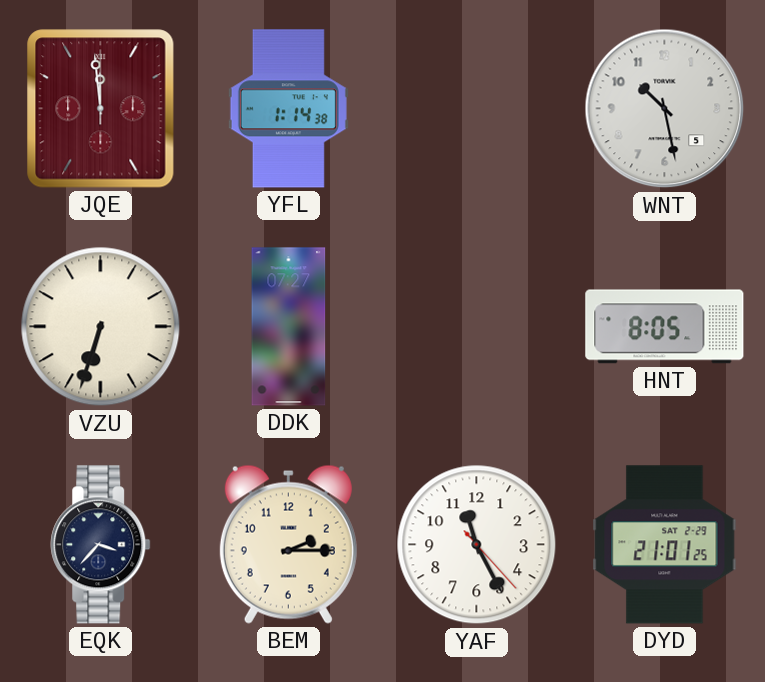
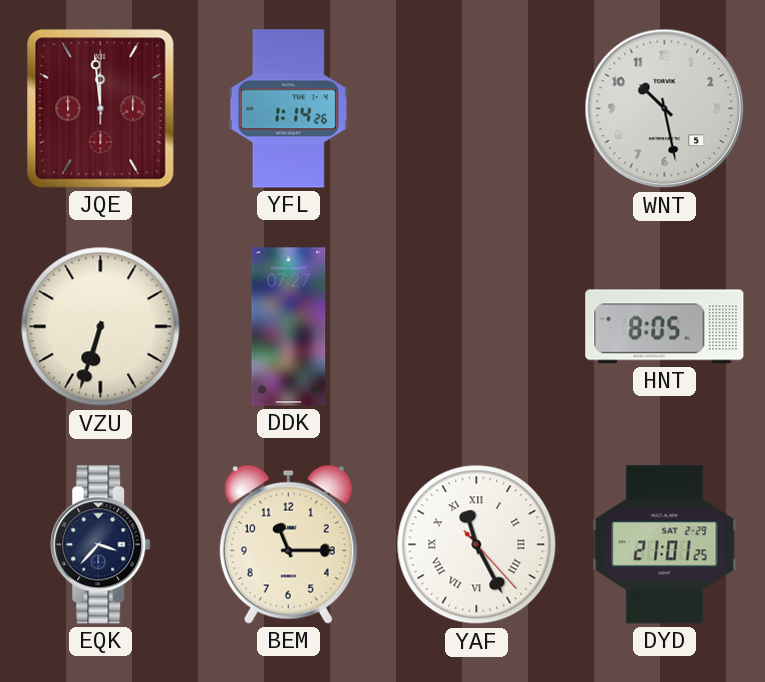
YFL: 1:14:38 -> 1:14:26
BEM: 2:15 -> 11:15
YAF numerals: Arabic -> Roman
